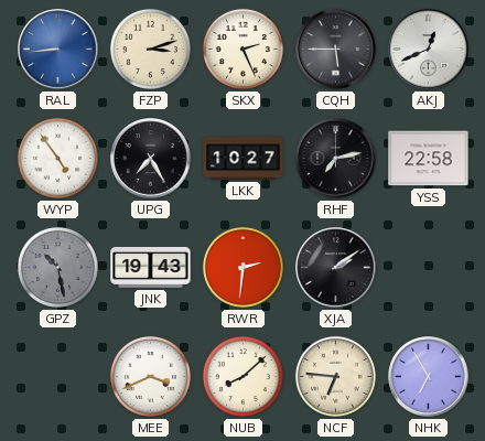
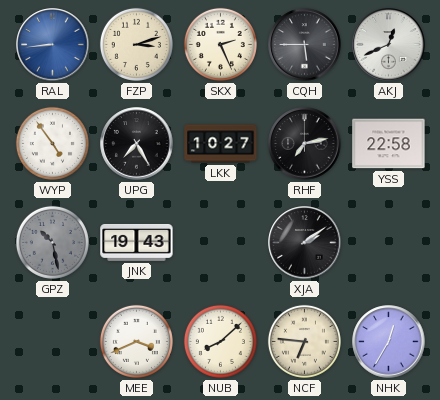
RWR: 2:31 -> none
NHK: 6:55 -> 12:35
